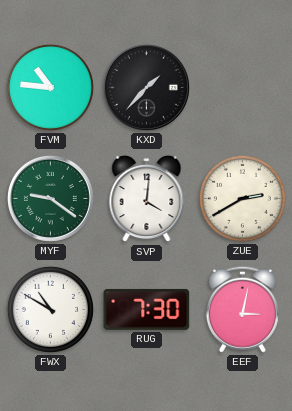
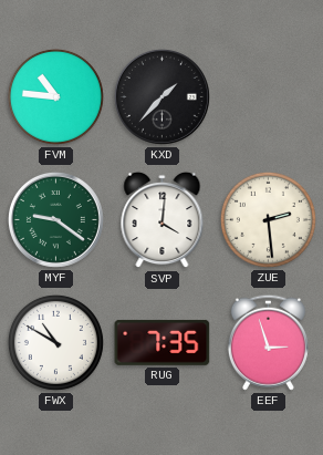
ZUE: 2:40 -> 2:29
RUG: 7:30 -> 7:35
EEF: 3:02 -> 2:57
